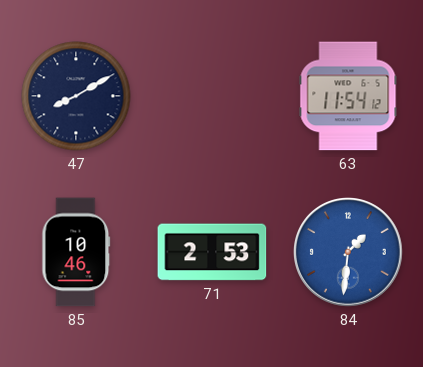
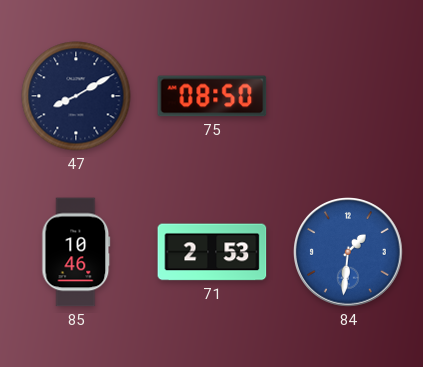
75: none -> 08:50
63: 11:54 -> none
